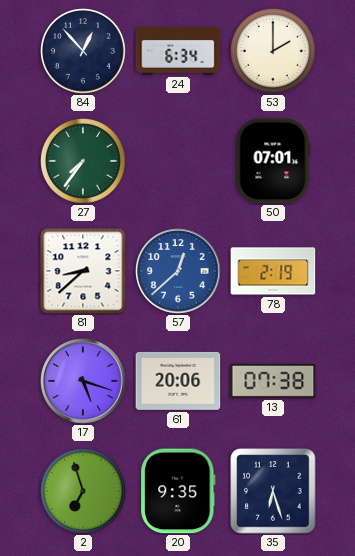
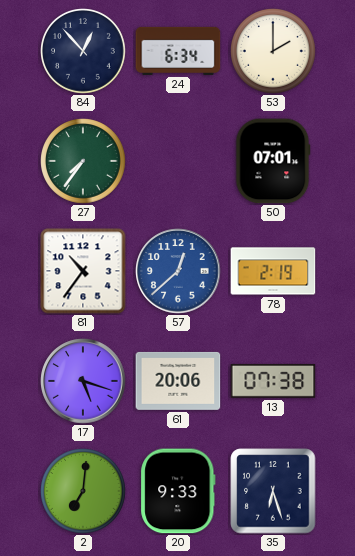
81: 8:38 -> 10:36
2: 6:57 -> 7:01
20: 9:35 -> 9:33
